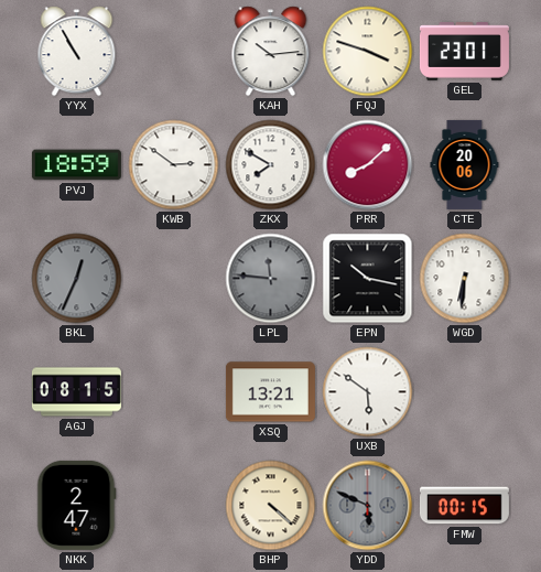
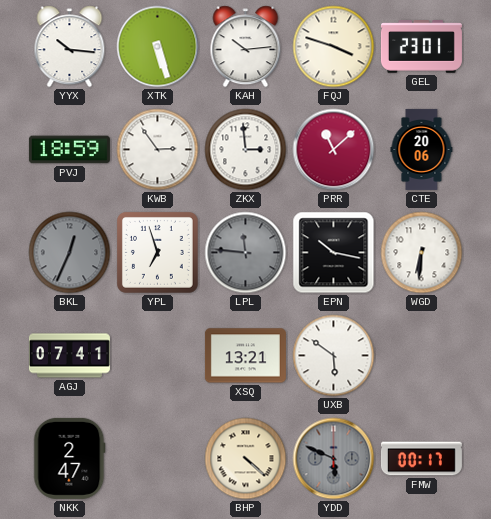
YYX: 10:55 -> 10:16
XTK: none -> 5:27
KWB: 2:51 -> 2:54
ZKX: 7:50 -> 2:59
PRR: 8:08 -> 11:08
YPL: none -> 6:57
AGJ: 08:15 -> 07:41
FMW: 00:15 -> 00:17
